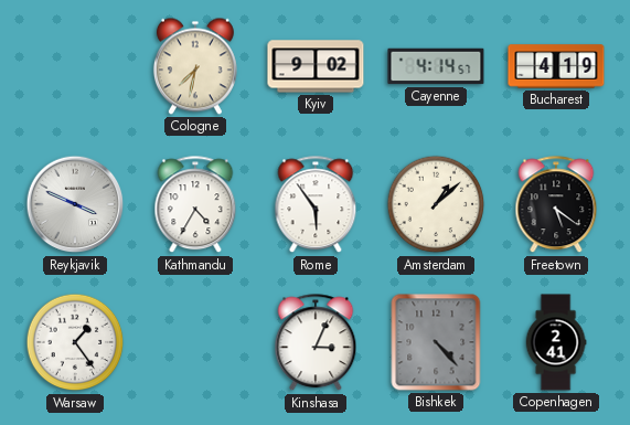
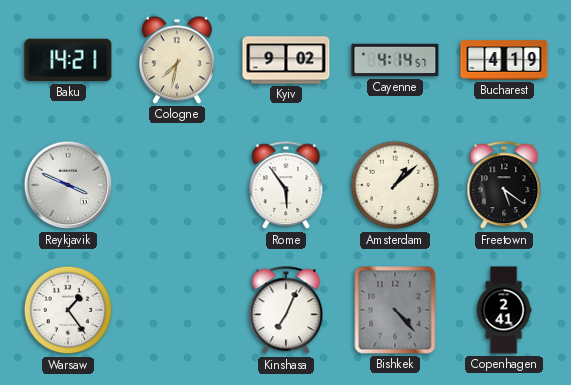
Baku: none -> 14:21
Kathmandu: 4:35 -> none
Kinshasa: 3:04 -> 7:04
